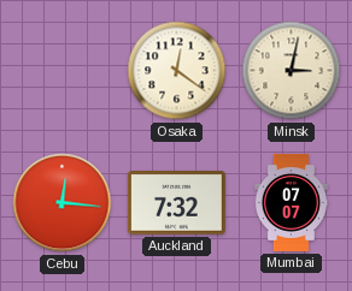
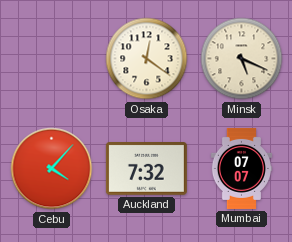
Minsk: 3:02 -> 5:19
Cebu: 12:16 -> 4:07
